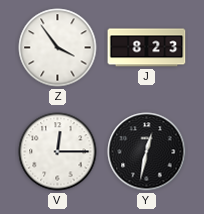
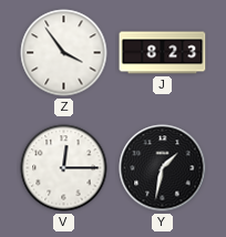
Y: 12:32 -> 1:32
